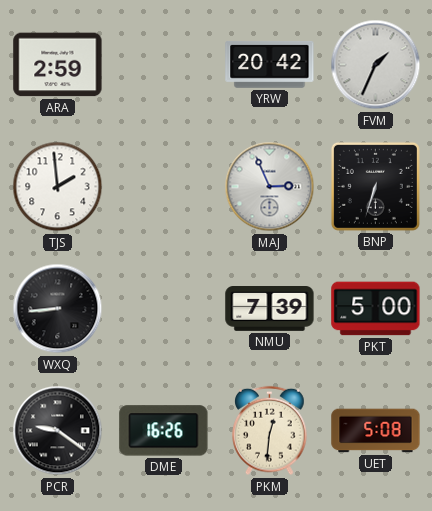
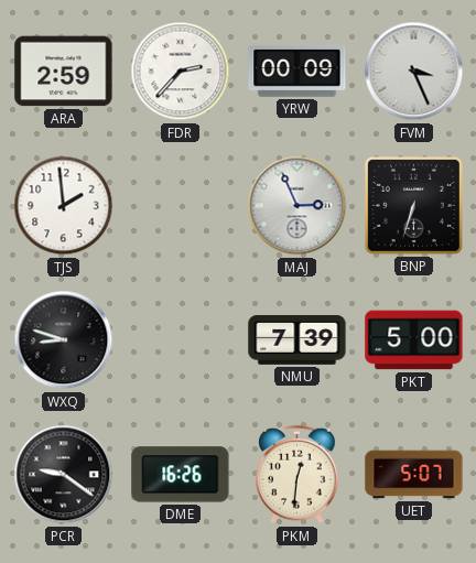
FDR: none -> 2:37
YRW: 20:42 -> 00:09
FVM: 1:34 -> 3:26
WXQ: 8:44 -> 8:48
UET: 5:08 -> 5:07
